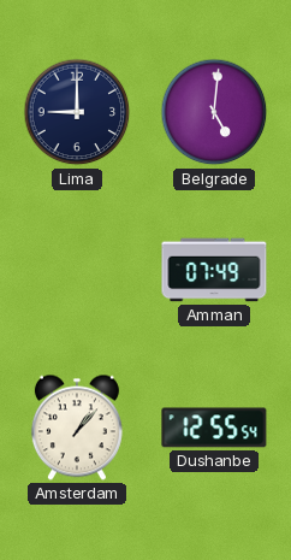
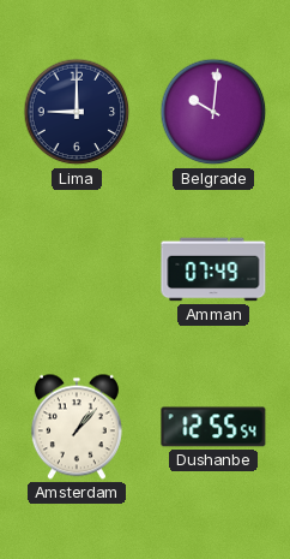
Belgrade: 5:01 -> 10:01
